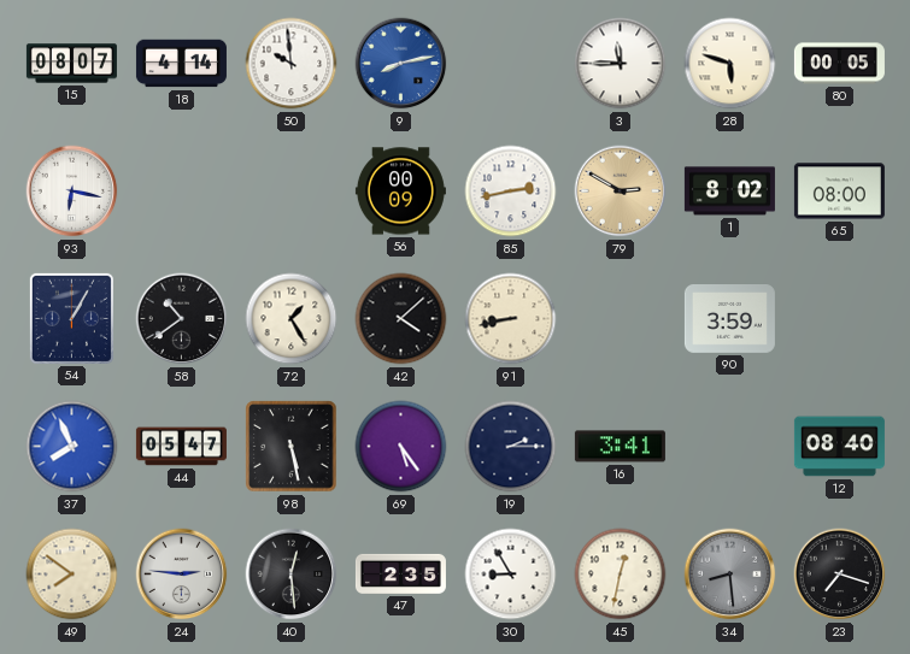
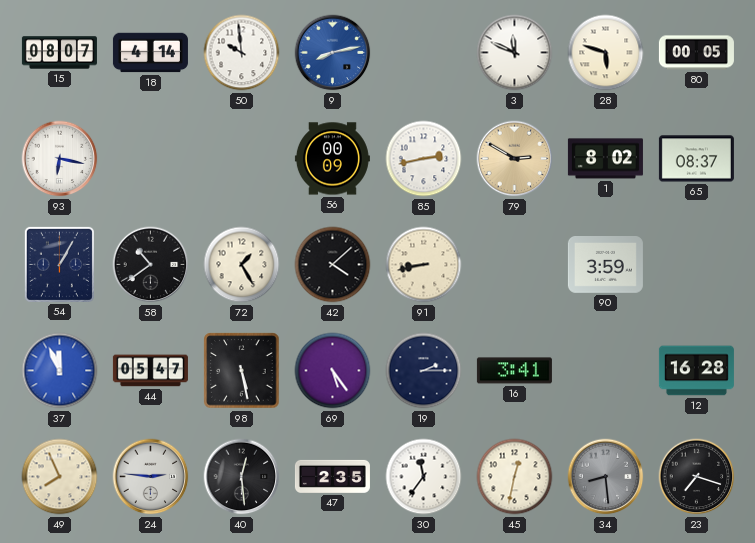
3: 11:45 -> 11:49
65: 08:00 -> 08:37
37: 7:56 -> 11:56
12: 08:40 -> 16:28
49: 7:51 -> 7:56
30: 8:55 -> 11:36
